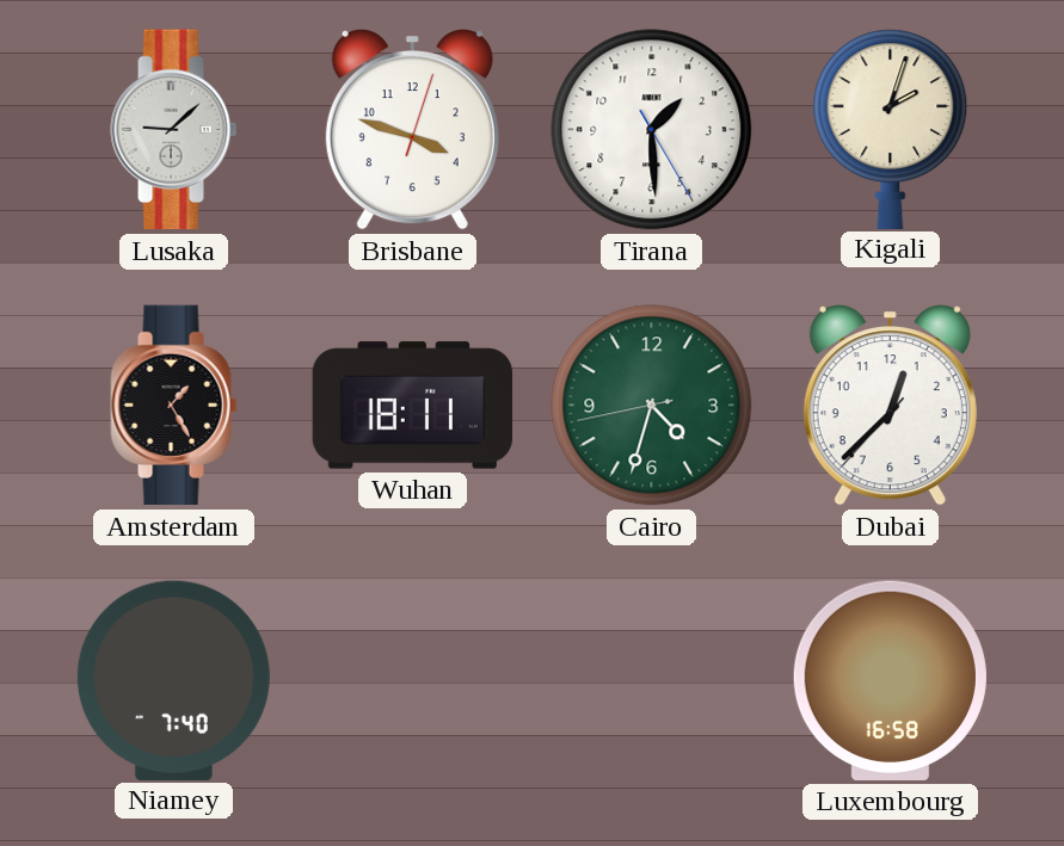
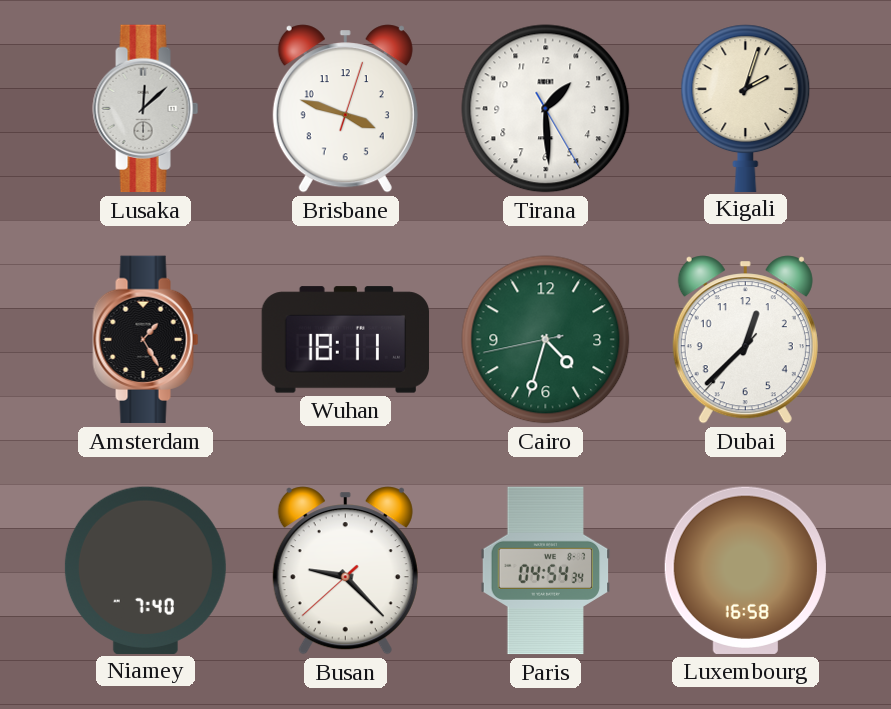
Lusaka: 9:08 -> 12:08
Busan: none -> 9:22
Paris: none -> 04:54
